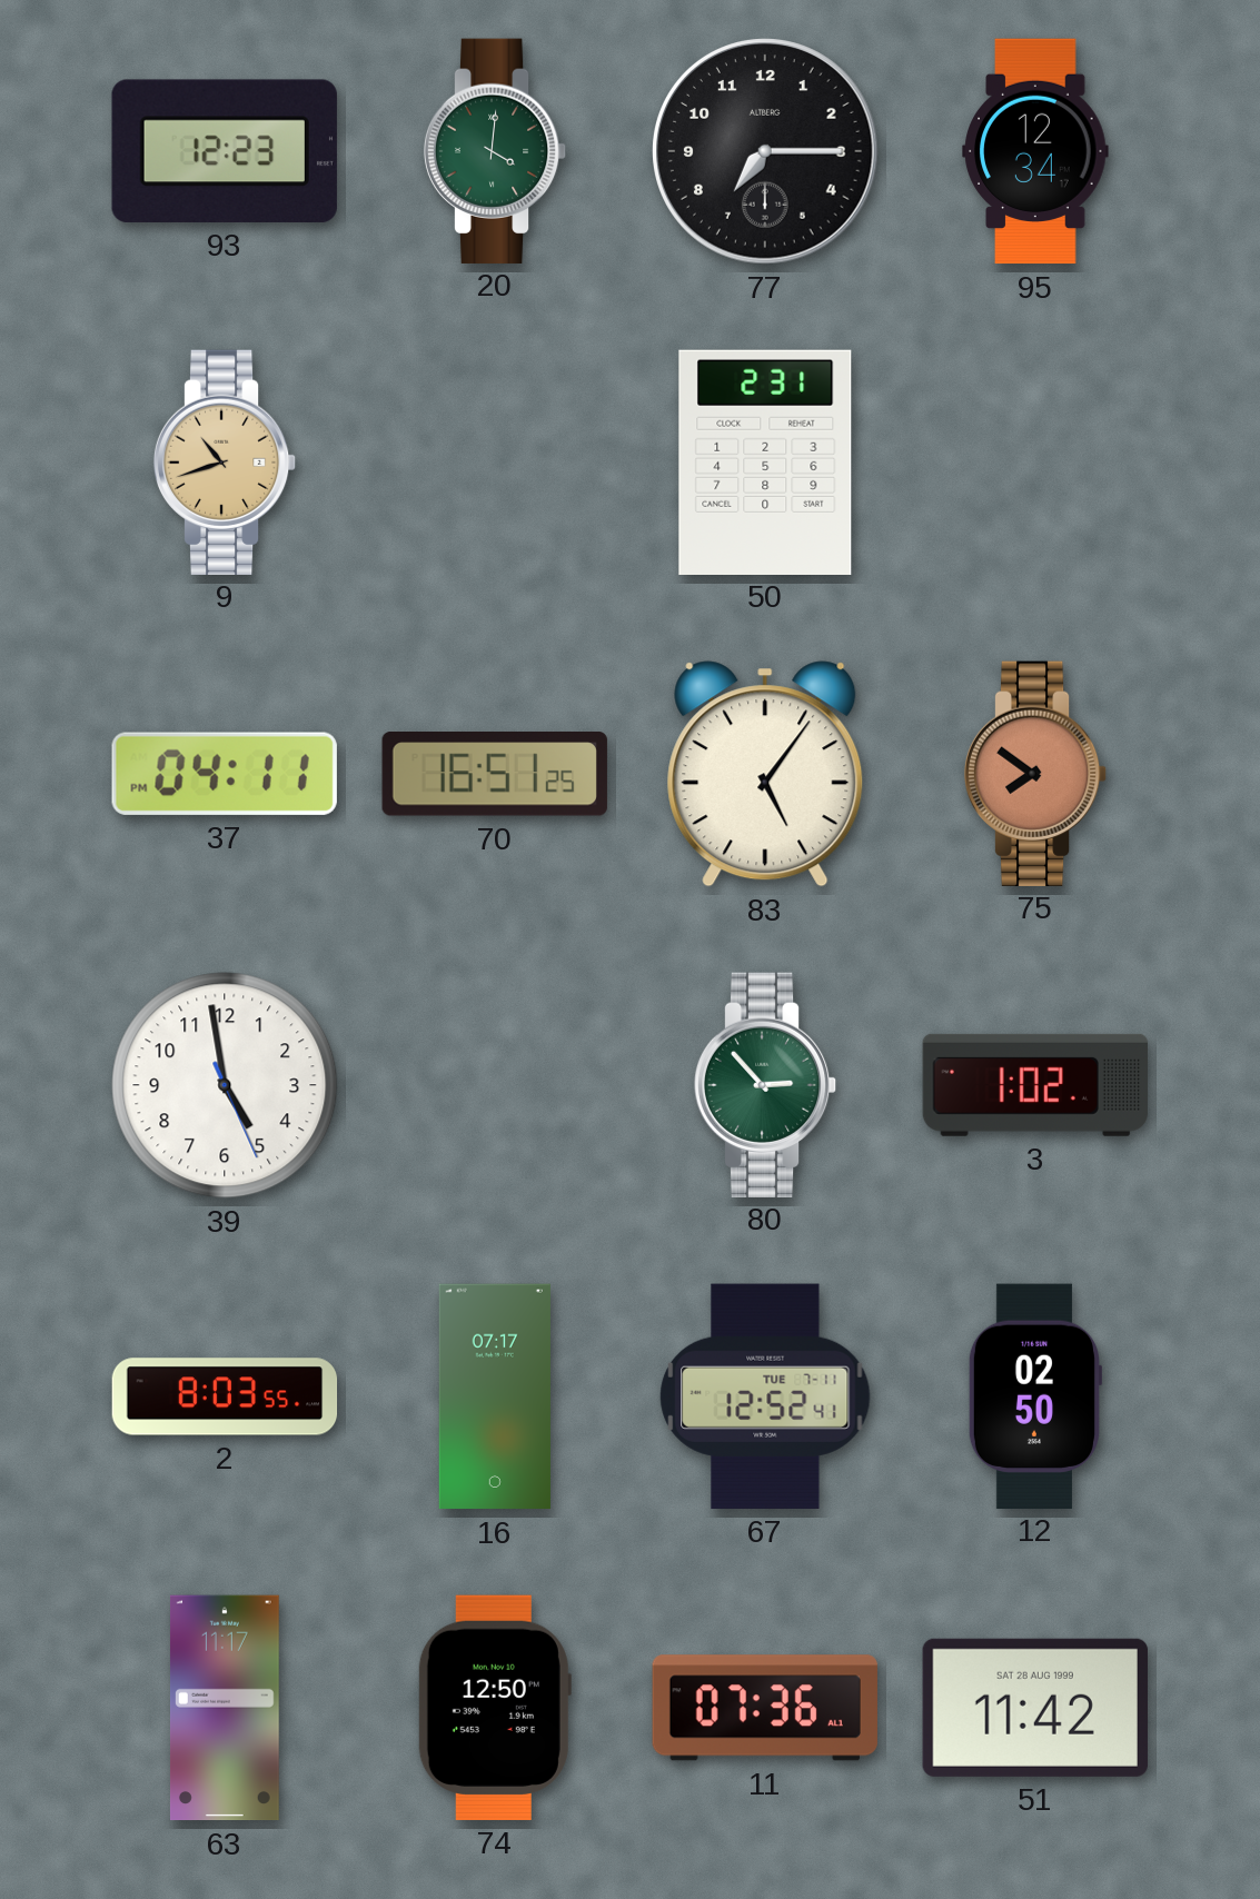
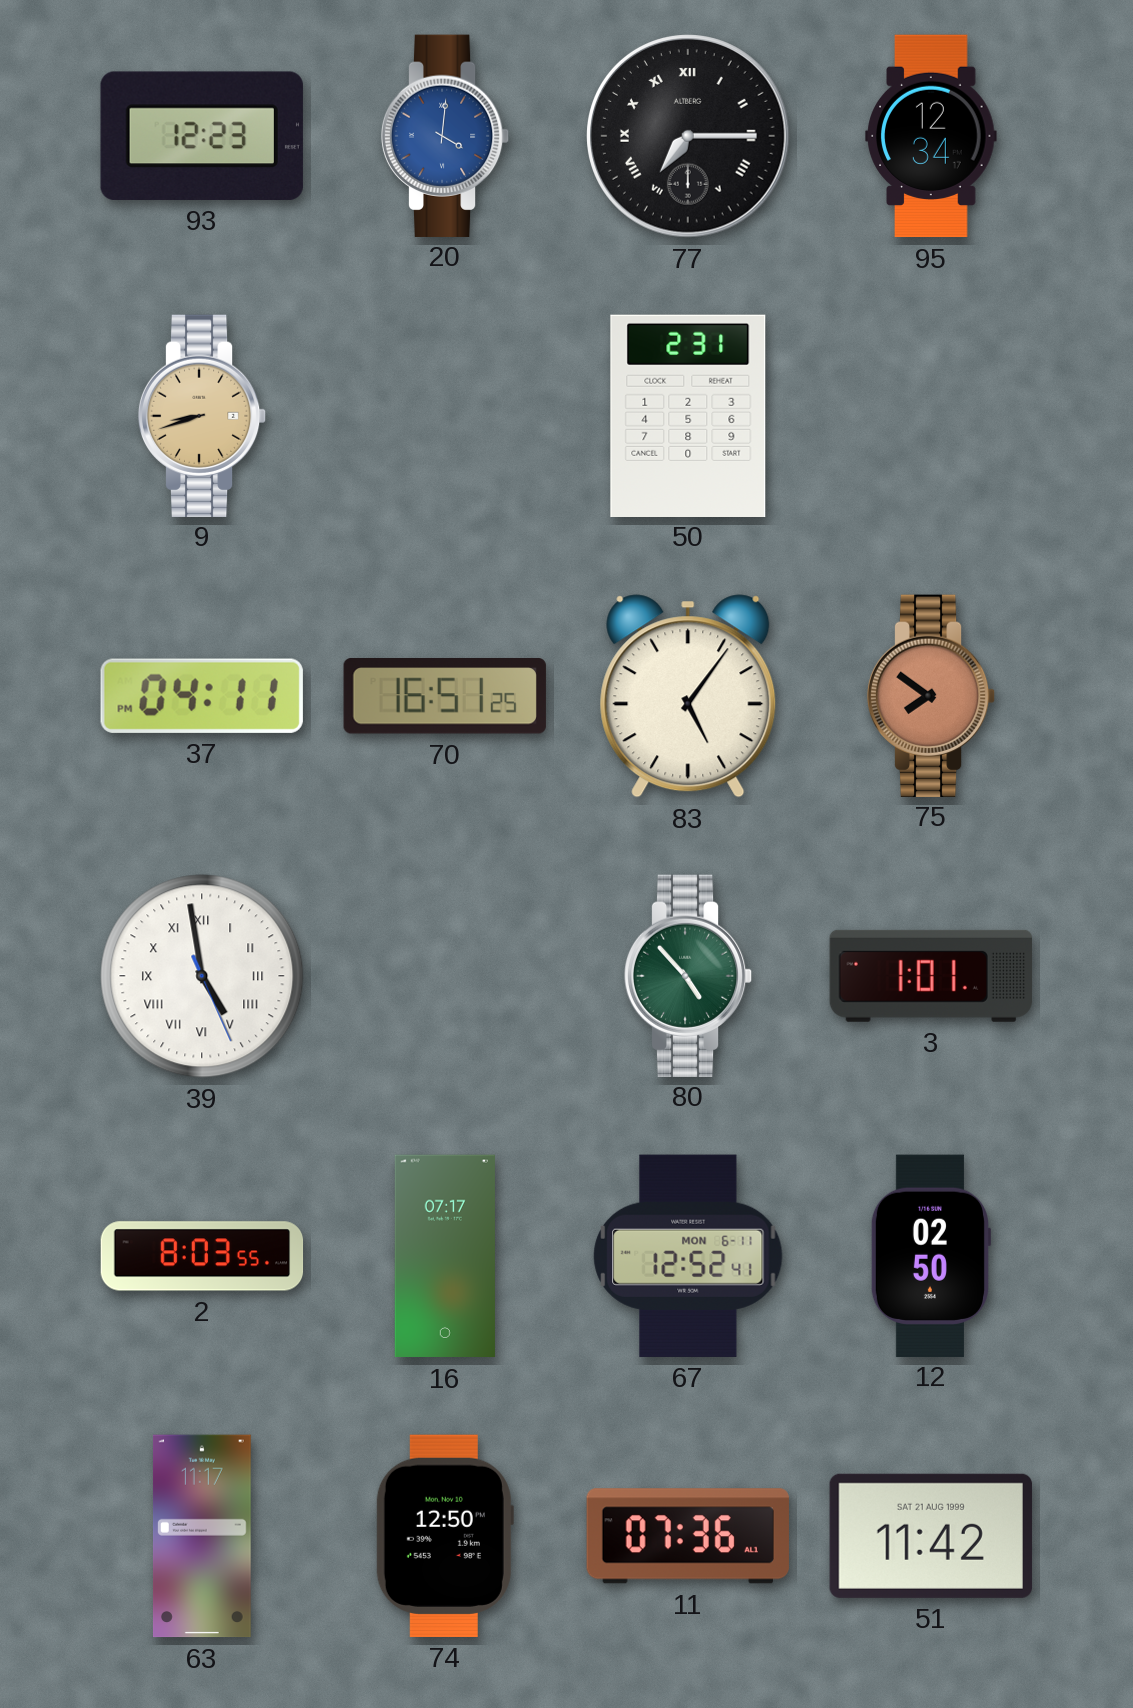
20 dial: green -> blue
77 numerals: Arabic -> Roman
9: 10:42 -> 8:42
39 numerals: Arabic -> Roman
80: 2:53 -> 4:53
3: 1:02 -> 1:01
67 date: TUE 7-11 -> MON 6-11
51 date: SAT 28 AUG 1999 -> SAT 21 AUG 1999
